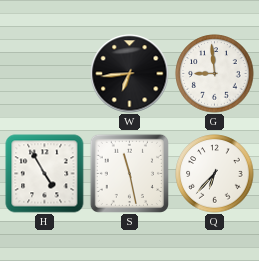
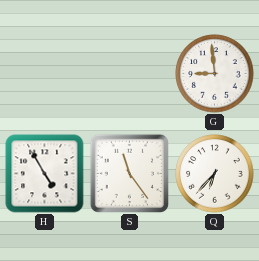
W: 6:44 -> none
S: 11:28 -> 11:24
